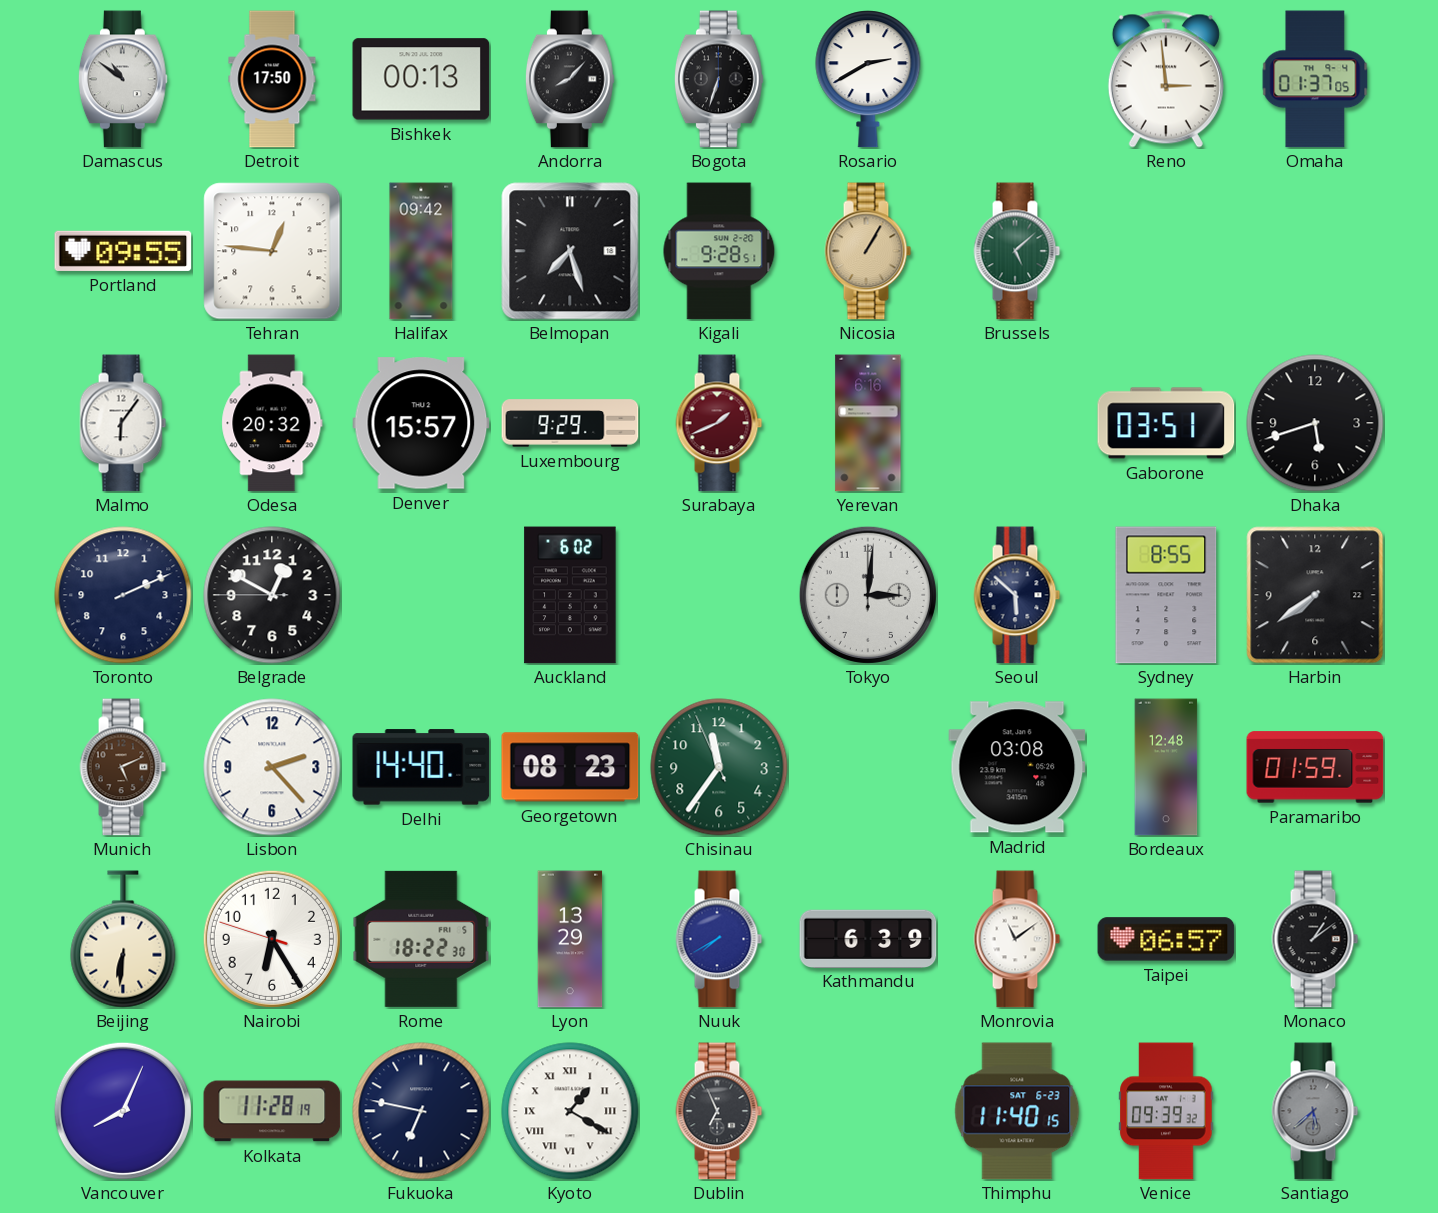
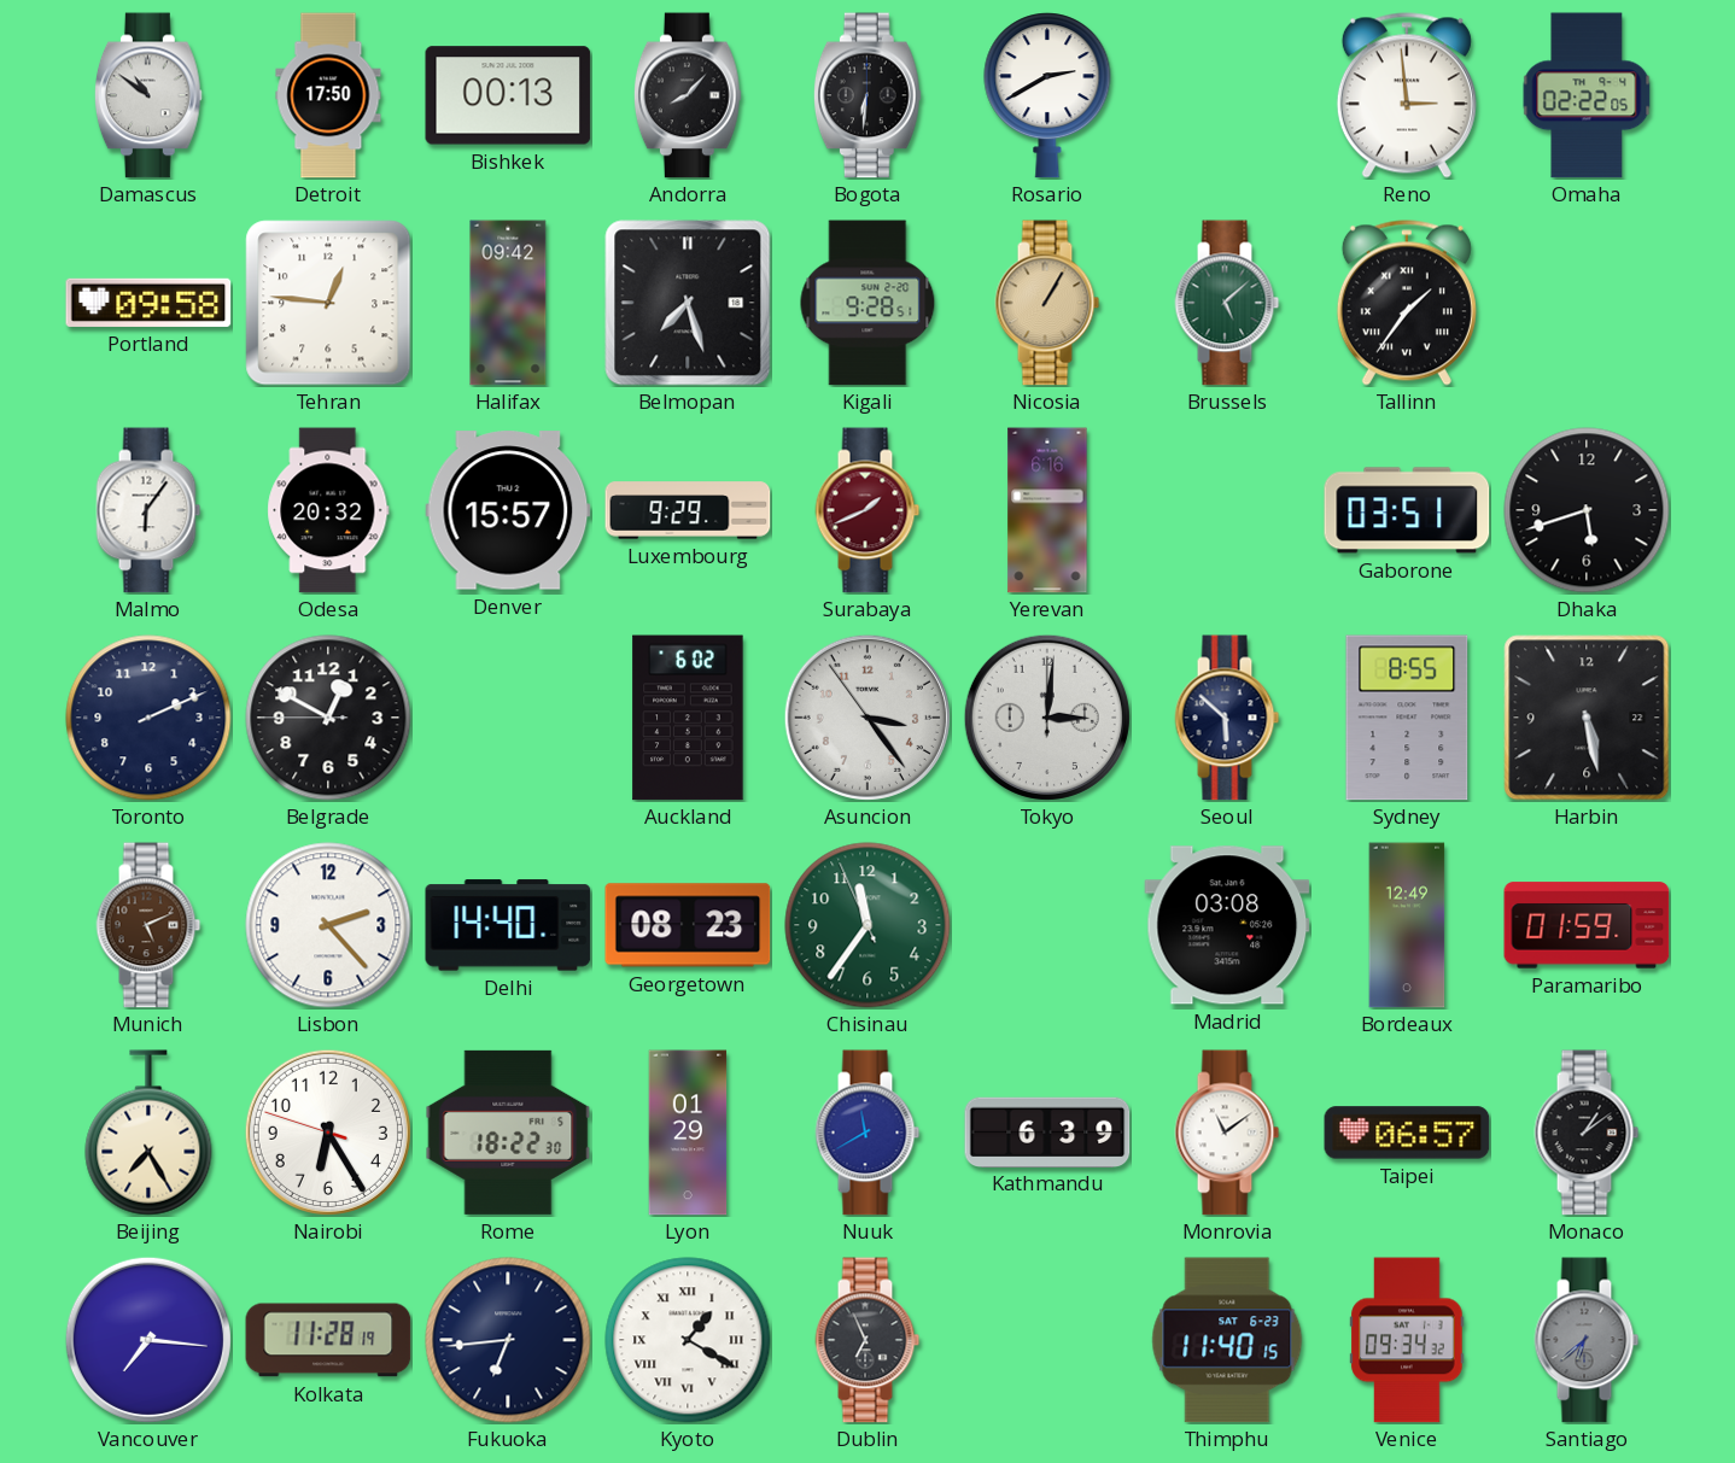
Bogota: 6:33 -> 6:31
Omaha: 01:37 -> 02:22
Portland: 09:55 -> 09:58
Tallinn: none -> 1:36
Asuncion: none -> 3:23
Harbin: 7:39 -> 5:28
Bordeaux: 12:48 -> 12:49
Beijing: 6:31 -> 7:25
Lyon: 13:29 -> 01:29
Nuuk: 7:40 -> 11:40
Vancouver: 8:04 -> 7:16
Fukuoka: 6:47 -> 6:44
Venice: 09:39 -> 09:34
Santiago: 5:38 -> 6:38
